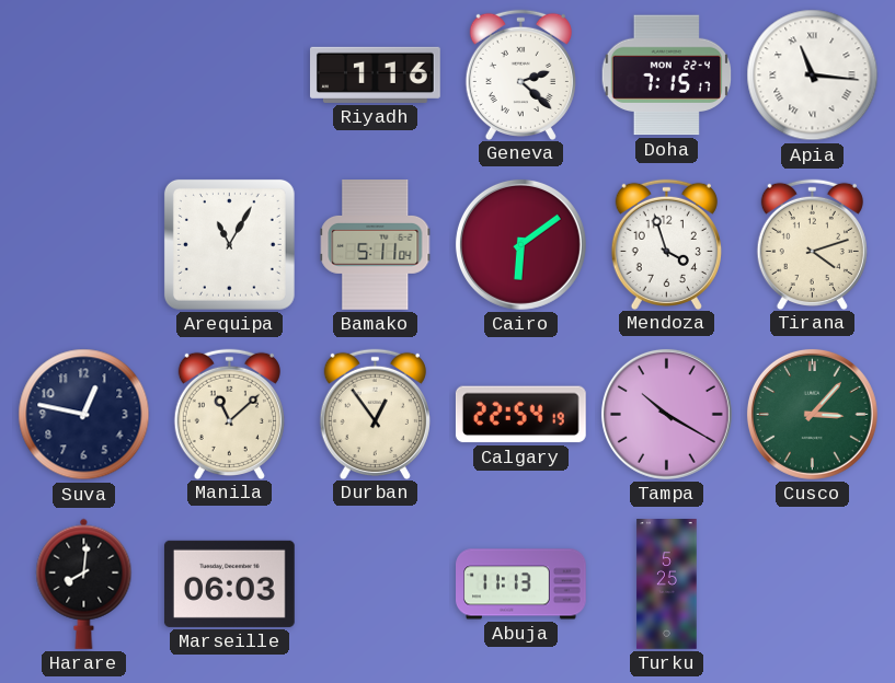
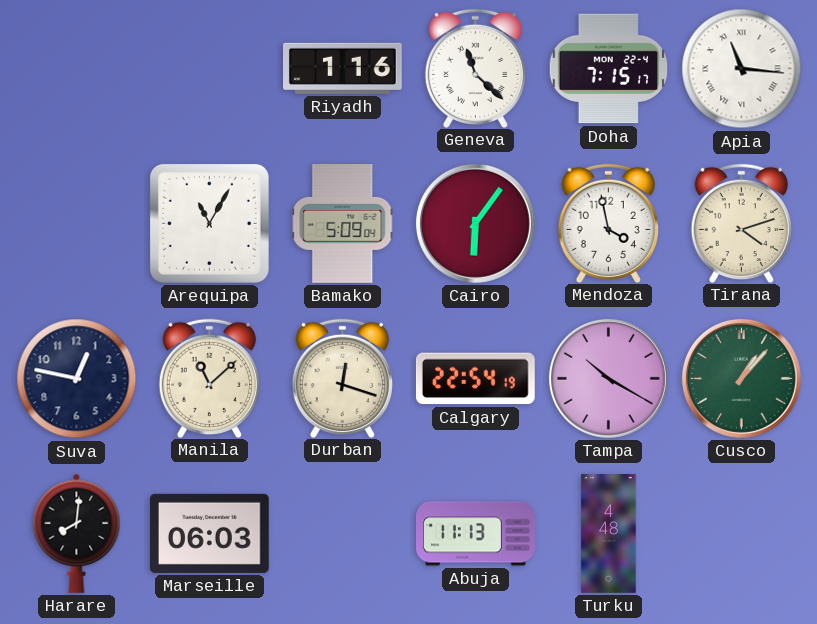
Geneva: 2:22 -> 11:22
Bamako: 5:11 -> 5:09
Cairo: 6:09 -> 6:06
Mendoza: 3:57 -> 3:58
Durban: 12:54 -> 12:18
Cusco: 3:07 -> 1:07
Turku: 5:25 -> 4:48
